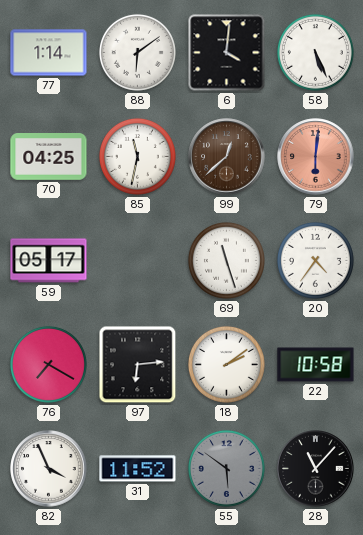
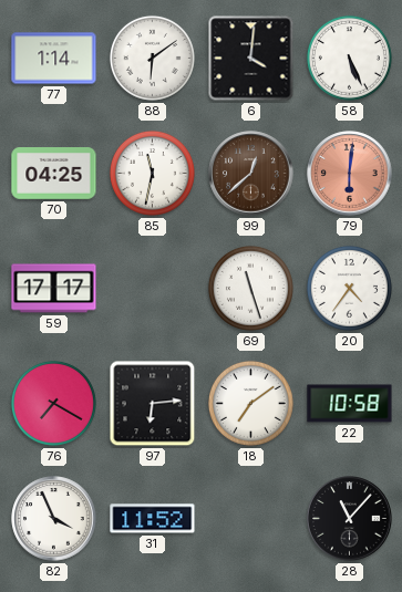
59: 05:17 -> 17:17
18: 2:09 -> 7:09
55: 5:51 -> none
